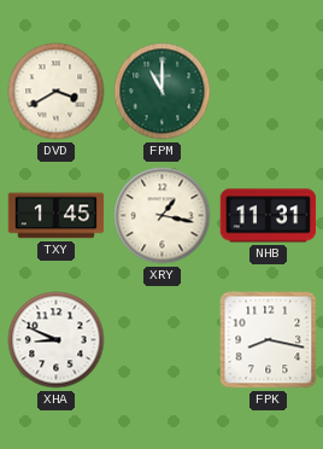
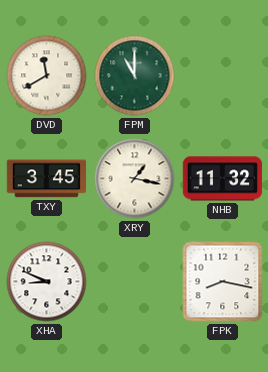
DVD: 3:40 -> 11:40
TXY: 1:45 -> 3:45
NHB: 11:31 -> 11:32
